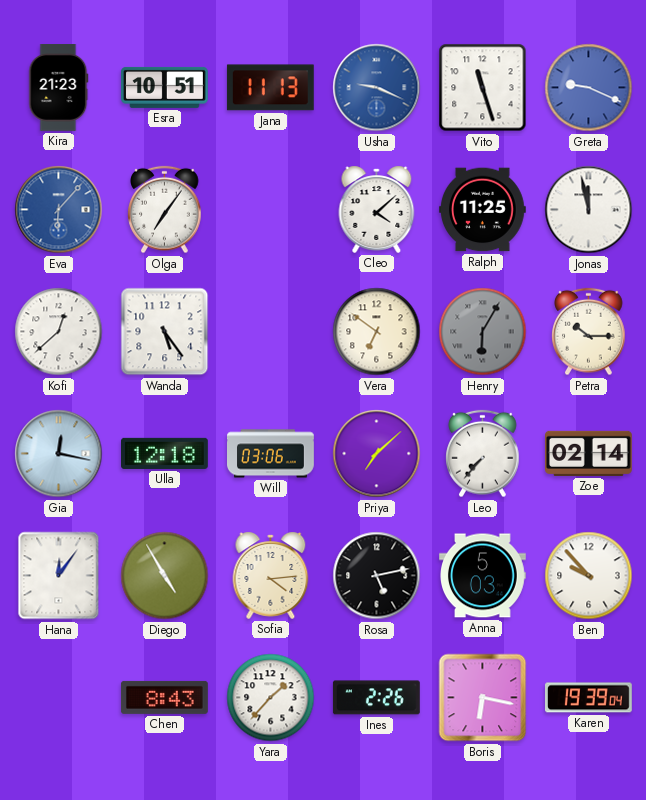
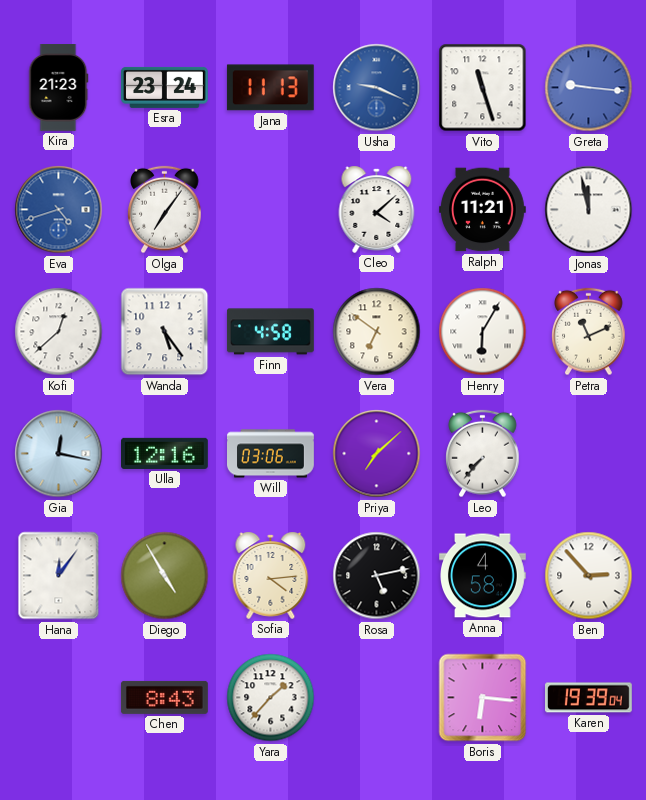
Esra: 10:51 -> 23:24
Greta: 9:19 -> 9:16
Eva: 6:07 -> 4:42
Ralph: 11:25 -> 11:21
Finn: none -> 4:58
Henry dial: grey -> white
Petra: 10:15 -> 11:11
Ulla: 12:18 -> 12:16
Zoe: 02:14 -> none
Anna: 5:03 -> 4:58
Ben: 9:53 -> 2:53
Ines: 2:26 -> none
Boris: 6:17 -> 6:16
